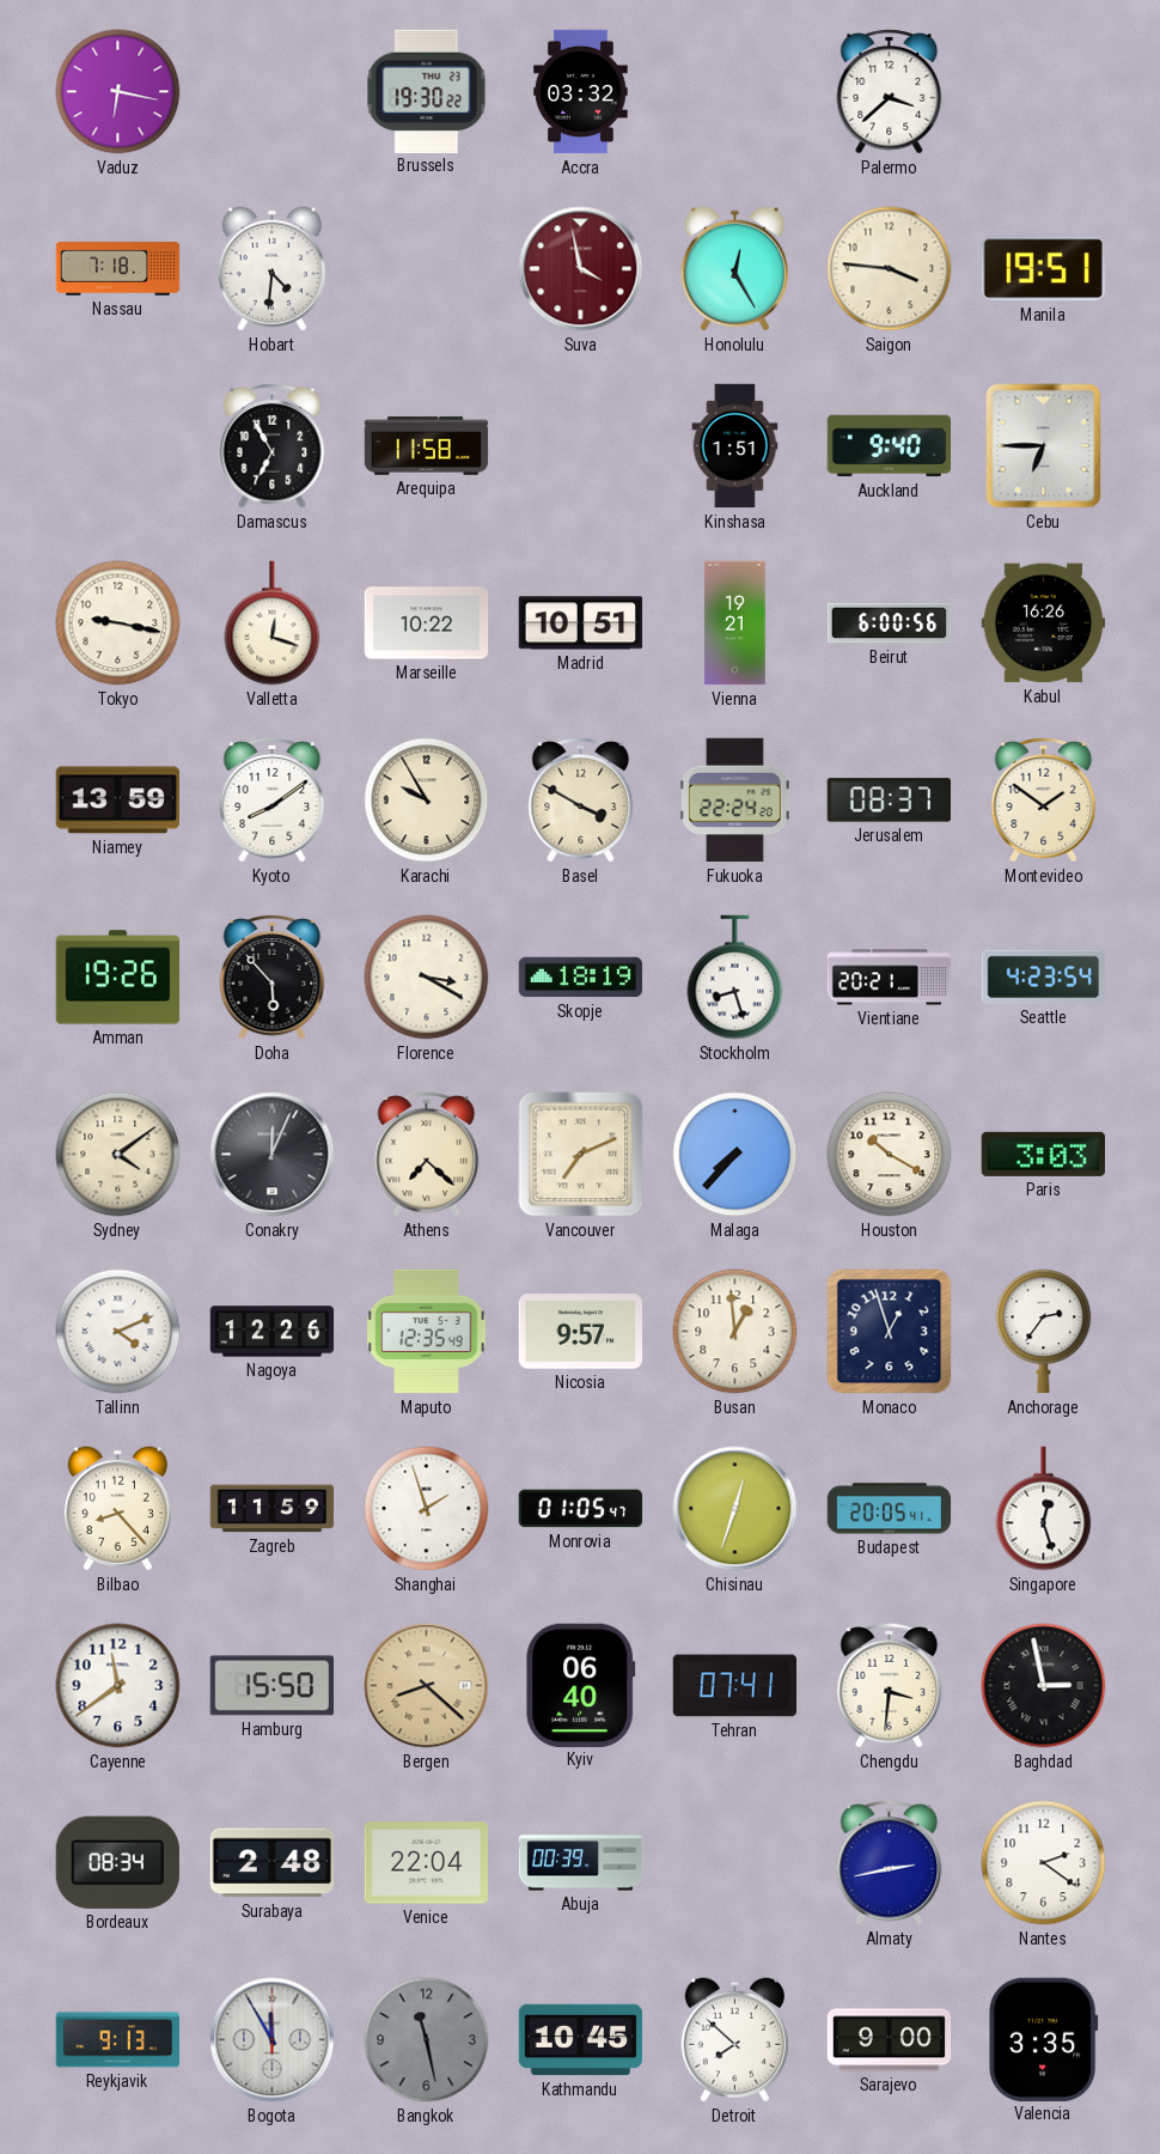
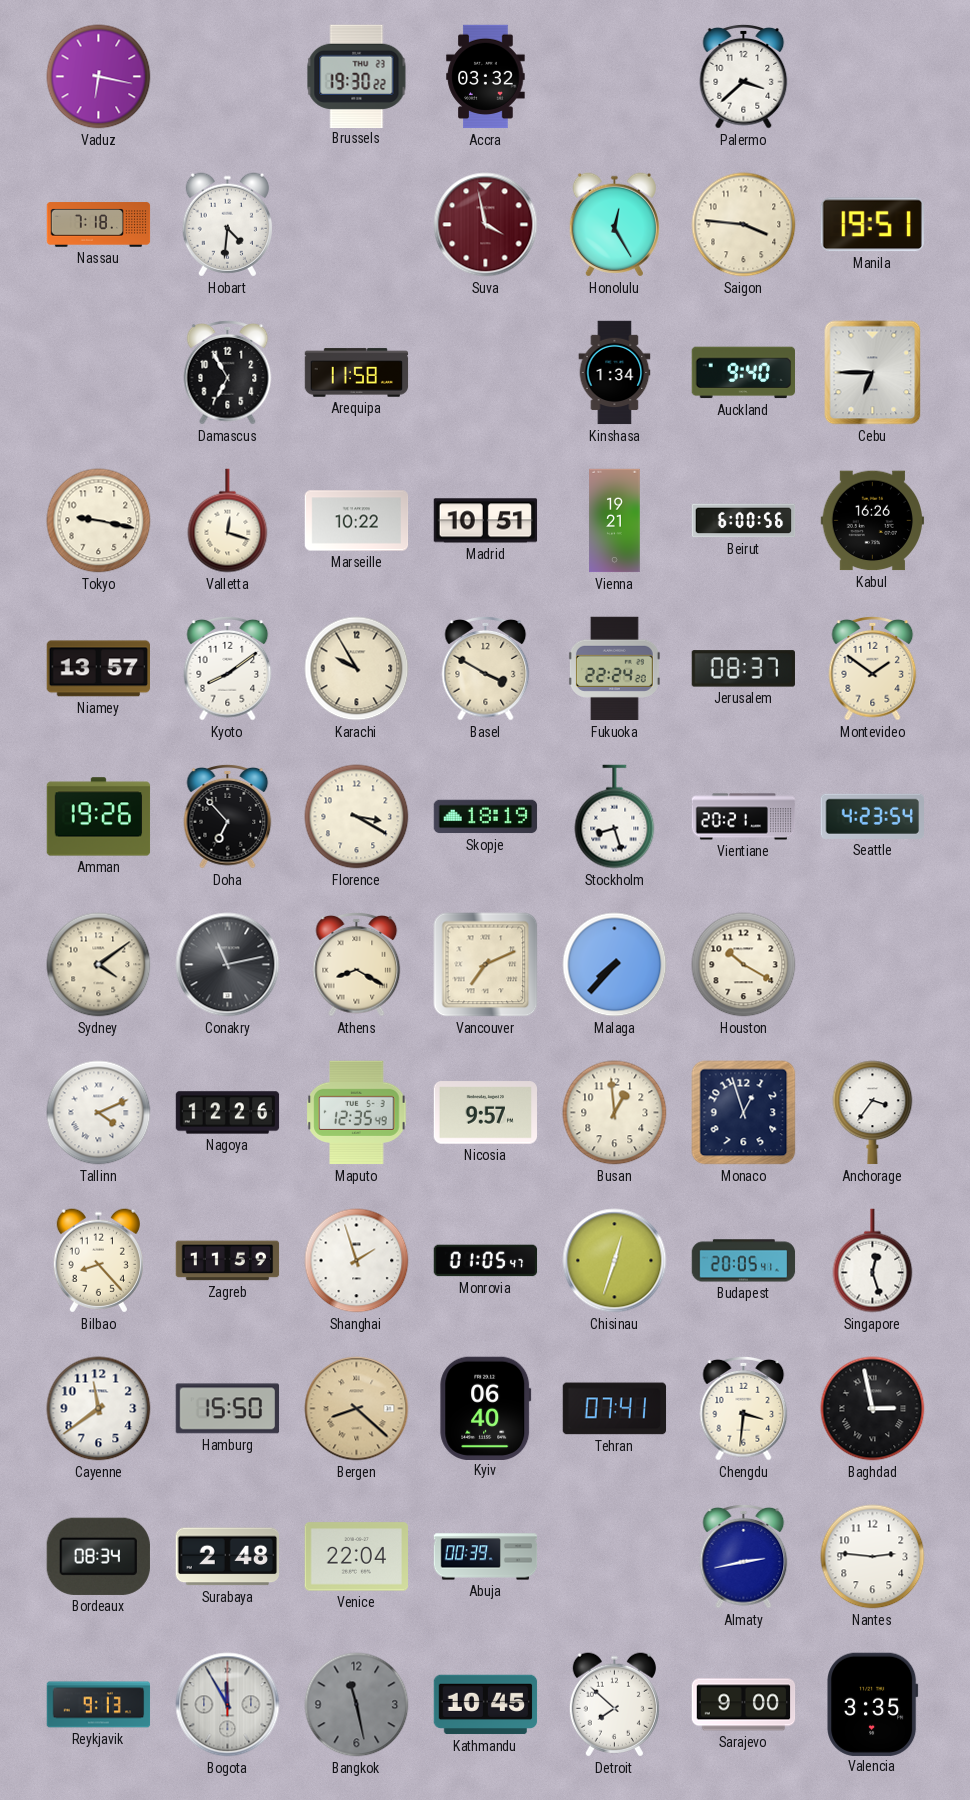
Kinshasa: 1:51 -> 1:34
Niamey: 13:59 -> 13:57
Doha: 5:53 -> 6:53
Conakry: 12:04 -> 11:13
Athens: 7:22 -> 8:20
Paris: 3:03 -> none
Anchorage: 2:36 -> 3:36
Nantes: 2:21 -> 2:46
